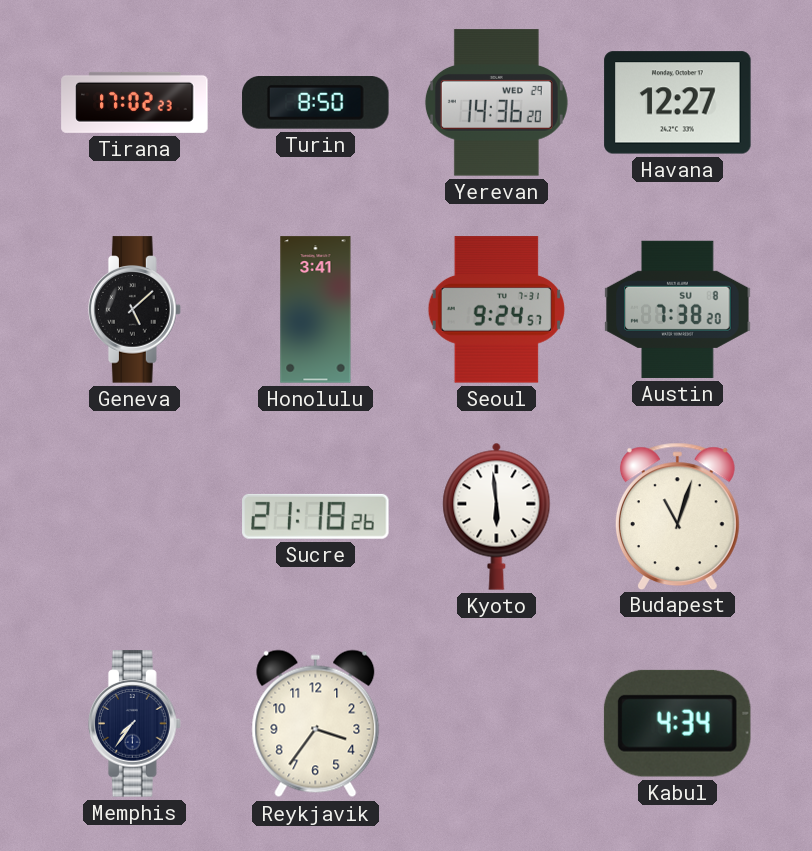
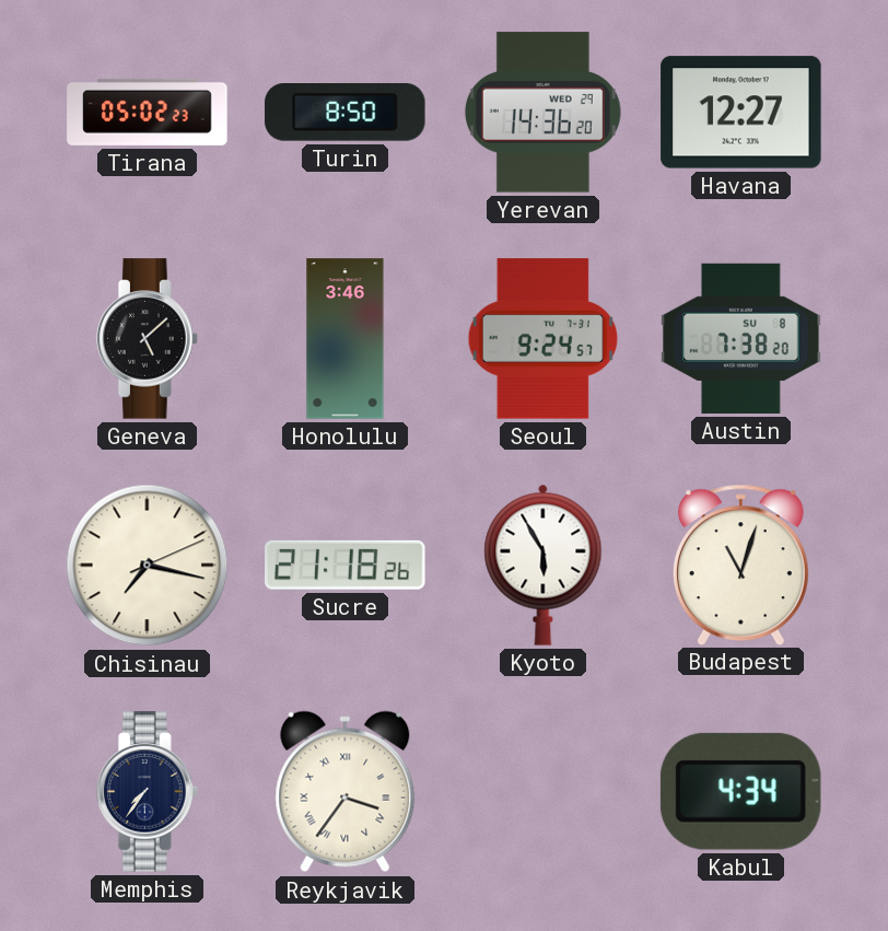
Tirana: 17:02 -> 05:02
Honolulu: 3:41 -> 3:46
Chisinau: none -> 7:17
Kyoto: 5:59 -> 5:55
Reykjavik numerals: Arabic -> Roman
